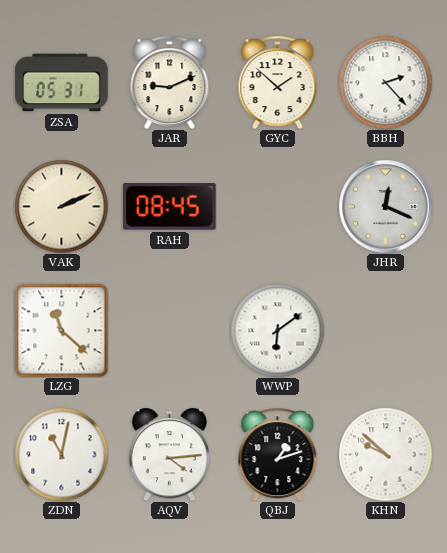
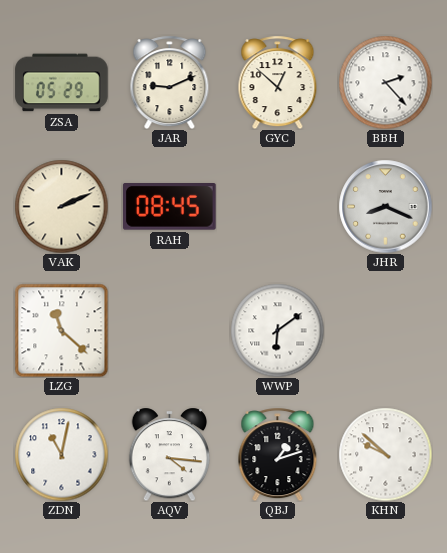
ZSA: 05:31 -> 05:29
GYC: 1:52 -> 12:52
JHR: 12:19 -> 8:19
AQV: 4:14 -> 4:16
